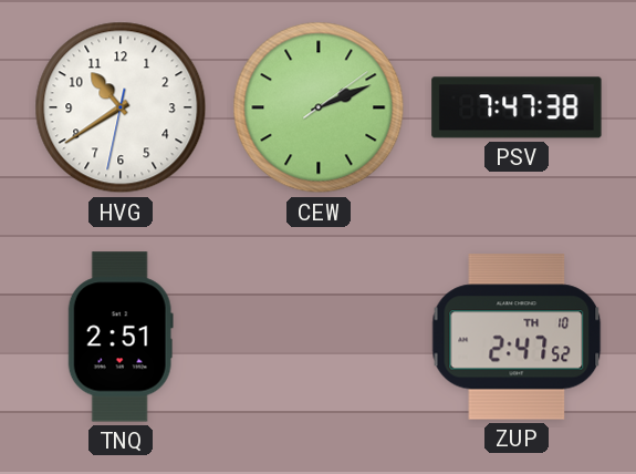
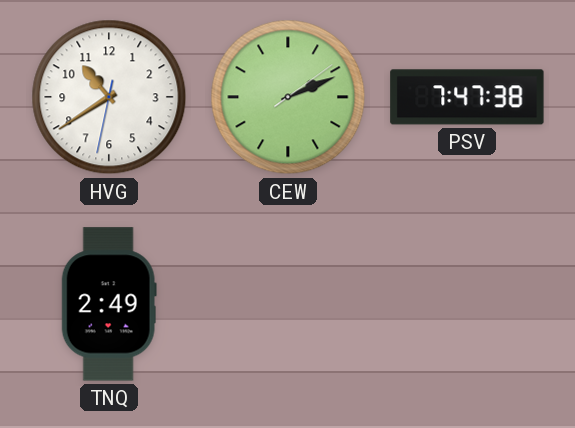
TNQ: 2:51 -> 2:49
ZUP: 2:47 -> none
